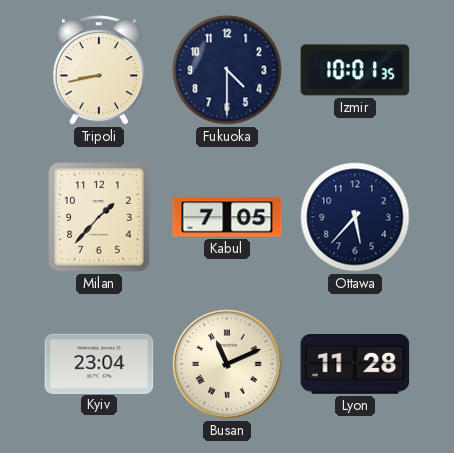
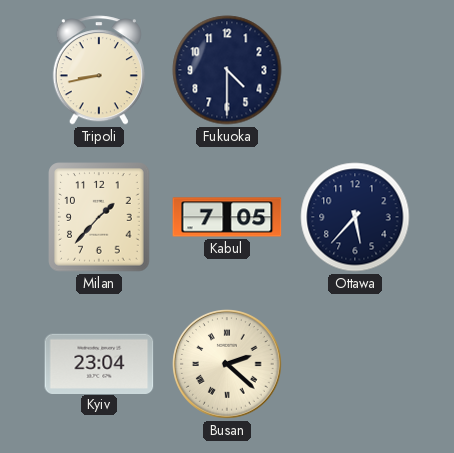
Izmir: 10:01 -> none
Busan: 11:11 -> 2:22
Lyon: 11:28 -> none
